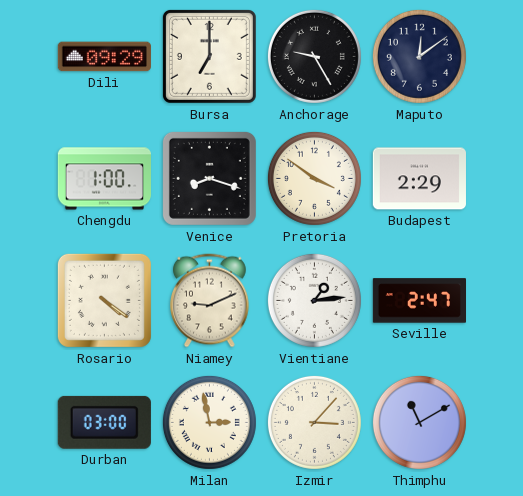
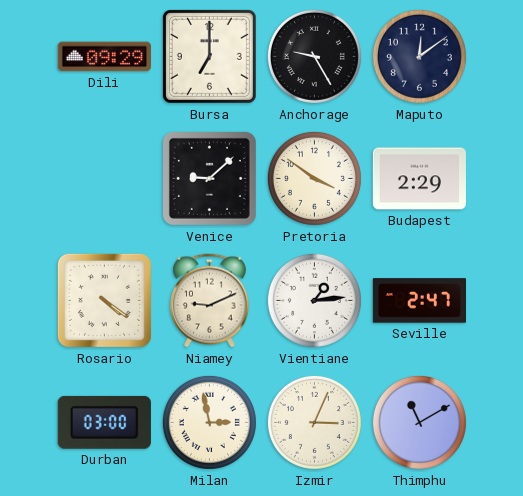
Chengdu: 1:00 -> none
Venice: 8:18 -> 9:08
Izmir: 3:07 -> 3:04
